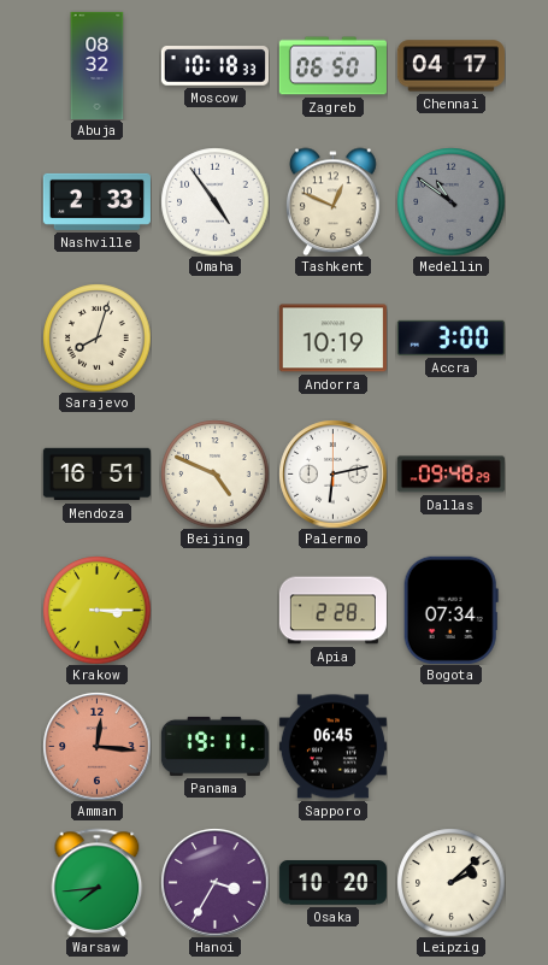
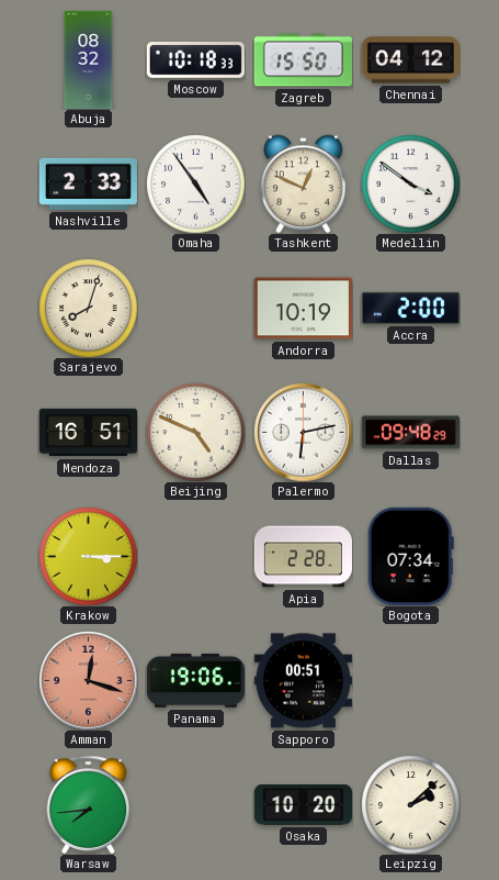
Zagreb: 06:50 -> 15:50
Chennai: 04:17 -> 04:12
Medellin: 10:51 -> 3:51
Medellin dial: grey -> white
Accra: 3:00 -> 2:00
Amman: 12:16 -> 12:18
Panama: 19:11 -> 19:06
Sapporo: 06:45 -> 00:51
Hanoi: 3:35 -> none
